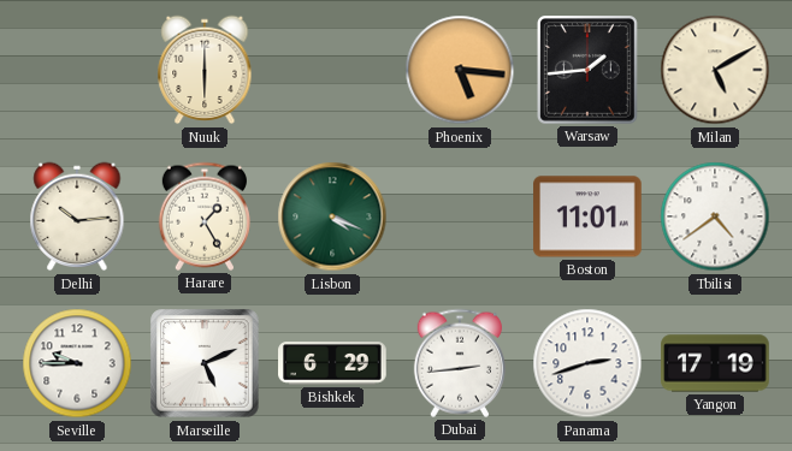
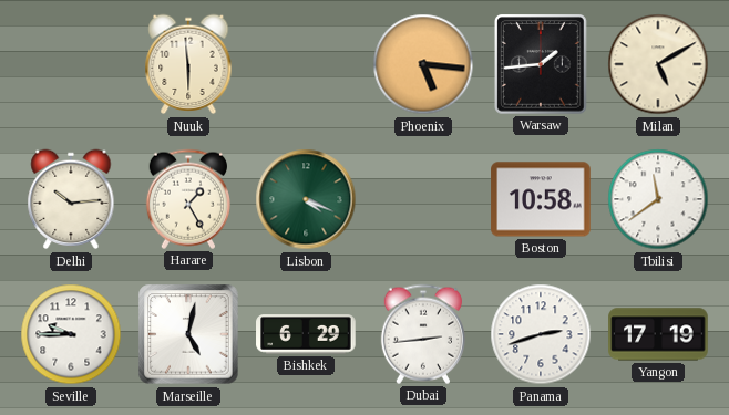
Nuuk: 6:00 -> 5:59
Boston: 11:01 -> 10:58
Tbilisi: 4:39 -> 11:39
Marseille: 5:11 -> 5:02
